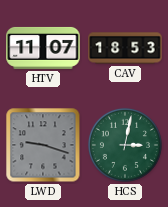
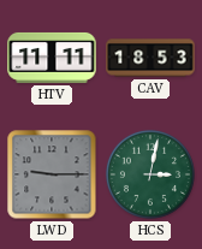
HTV: 11:07 -> 11:11
LWD: 9:18 -> 9:15
